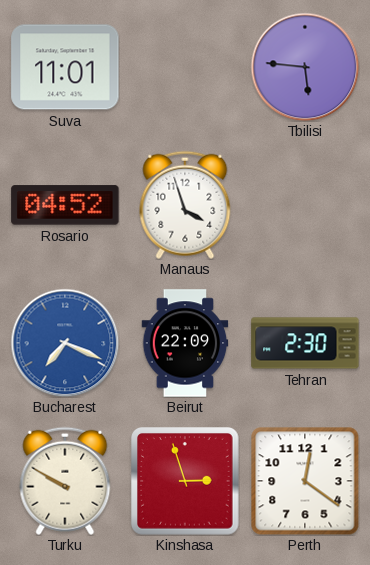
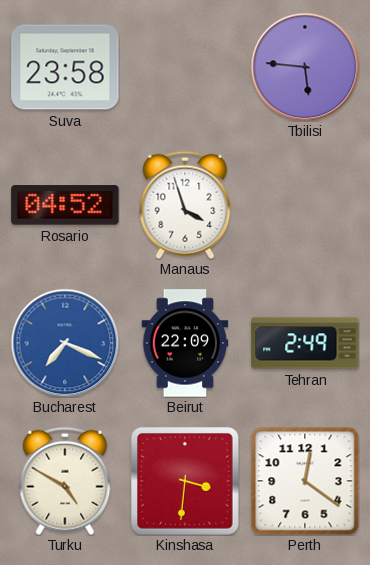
Suva: 11:01 -> 23:58
Tehran: 2:30 -> 2:49
Turku: 9:50 -> 4:50
Kinshasa: 2:57 -> 3:31
